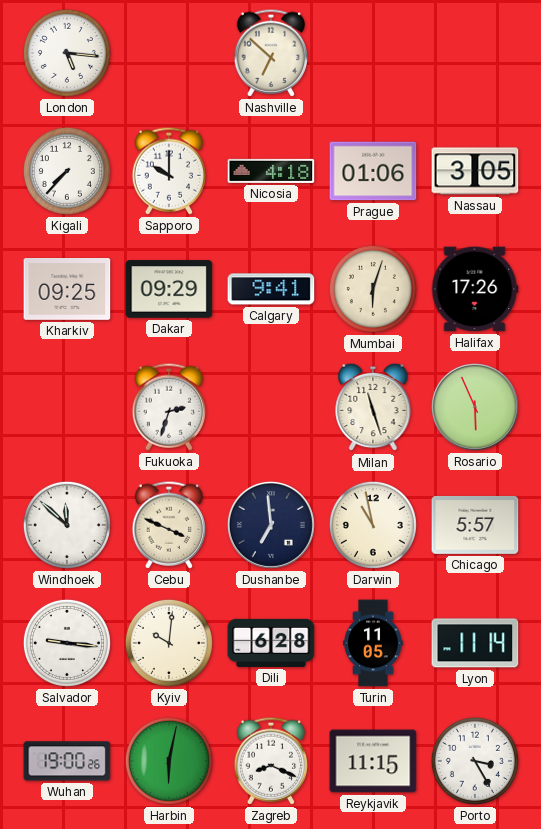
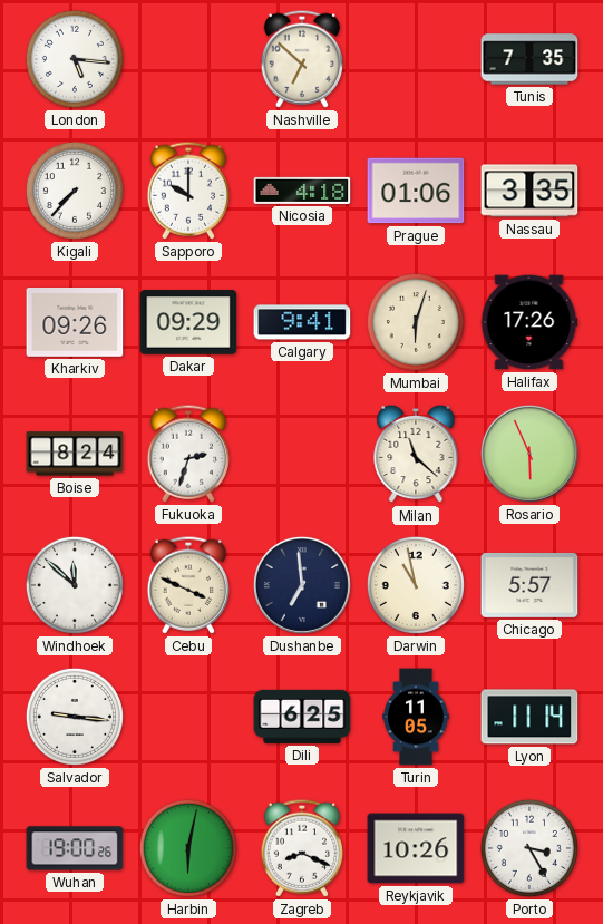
Tunis: none -> 7:35
Nassau: 3:05 -> 3:35
Kharkiv: 09:25 -> 09:26
Boise: none -> 8:24
Milan: 11:27 -> 11:22
Kyiv: 10:01 -> none
Dili: 6:28 -> 6:25
Reykjavik: 11:15 -> 10:26
